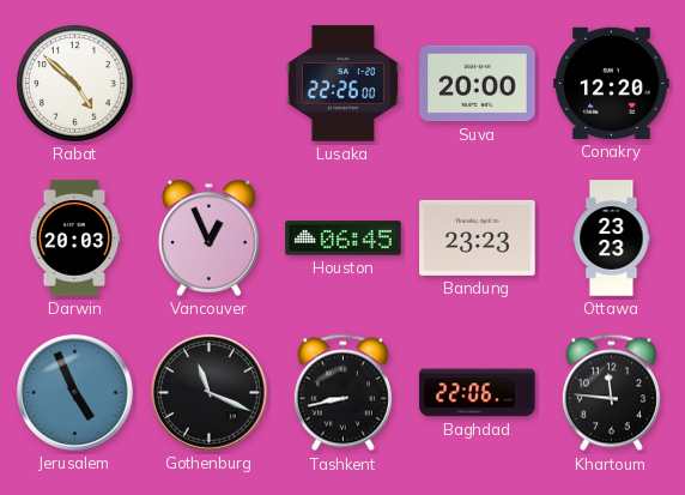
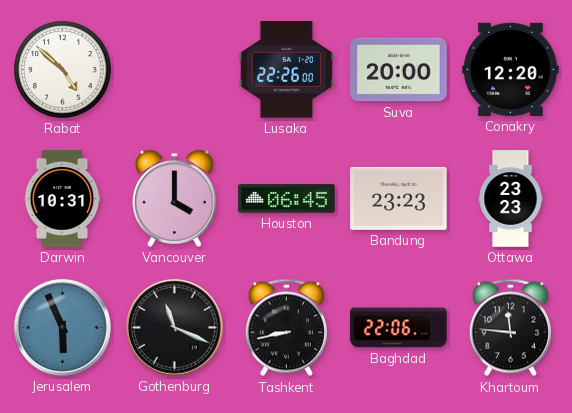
Darwin: 20:03 -> 10:31
Vancouver: 12:56 -> 4:00
Jerusalem: 4:56 -> 5:56
